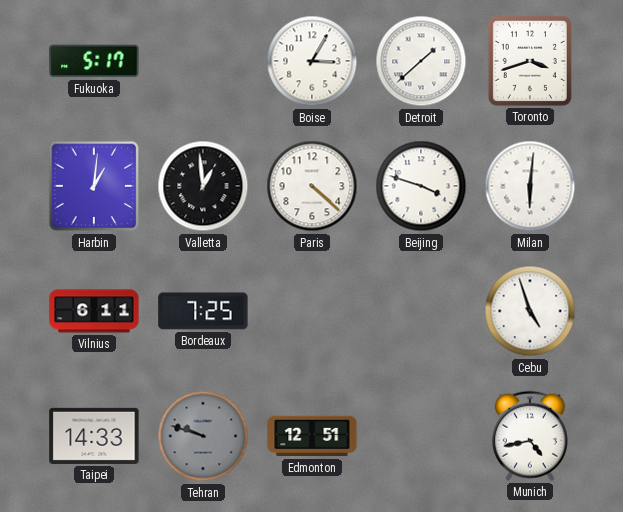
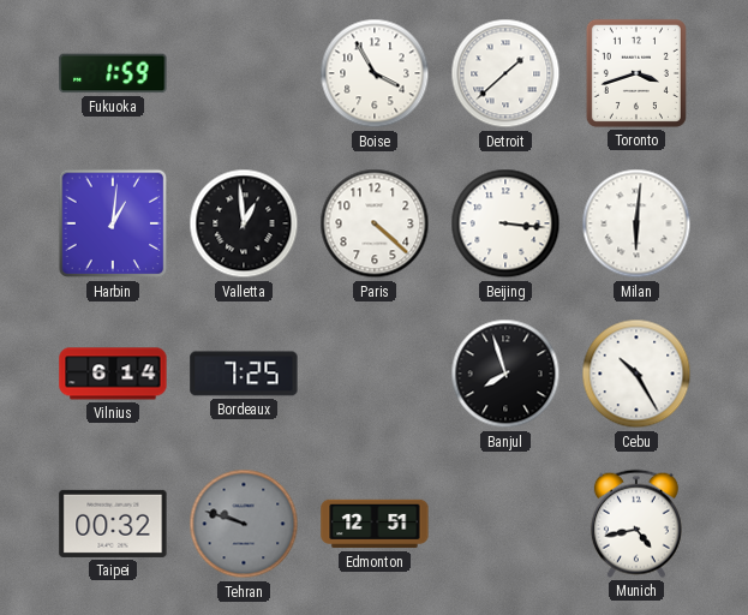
Fukuoka: 5:17 -> 1:59
Boise: 3:05 -> 3:55
Beijing: 3:48 -> 3:16
Vilnius: 6:11 -> 6:14
Banjul: none -> 7:57
Cebu: 4:57 -> 10:25
Taipei: 14:33 -> 00:32
